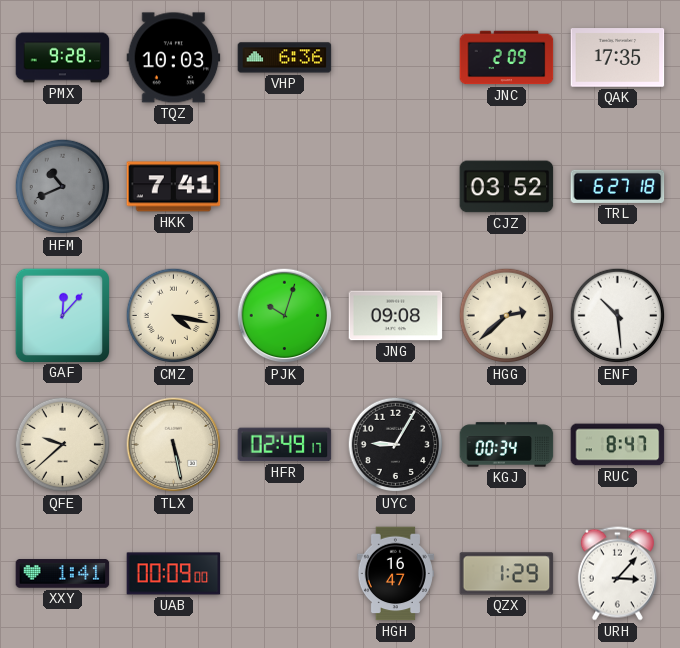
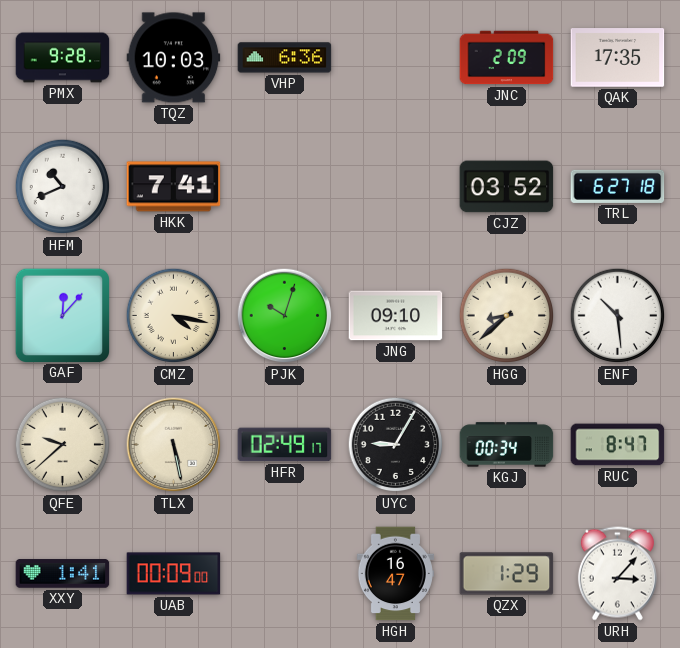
HFM dial: grey -> white
JNG: 09:08 -> 09:10
HGG: 2:38 -> 8:38
